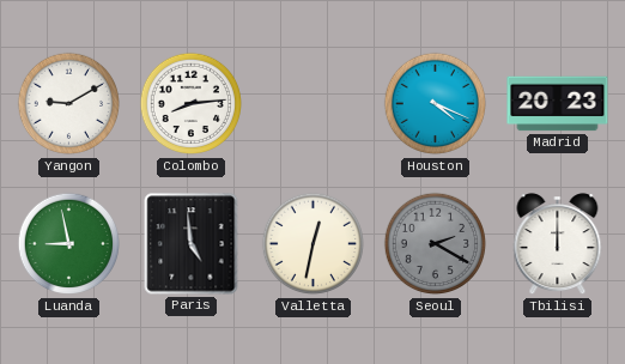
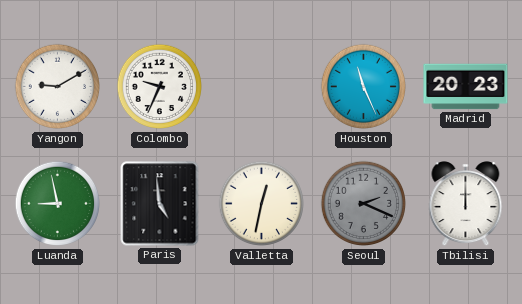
Colombo: 8:14 -> 9:34
Houston: 4:19 -> 11:26
Seoul: 2:20 -> 2:19
